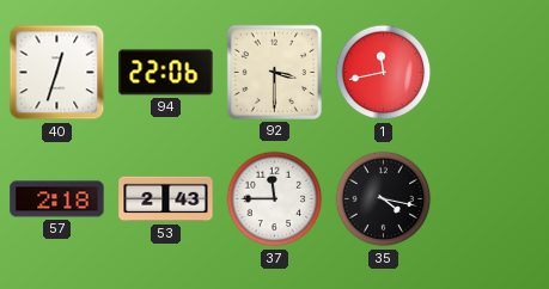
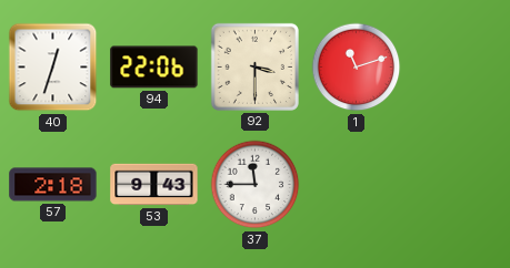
1: 11:43 -> 11:12
53: 2:43 -> 9:43
35: 4:17 -> none
